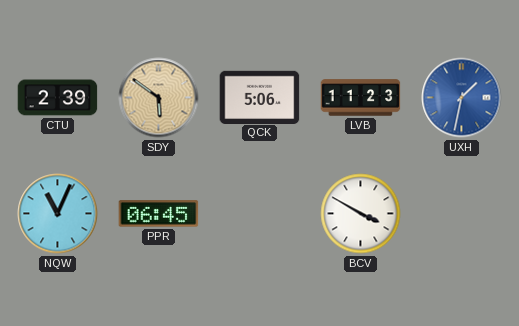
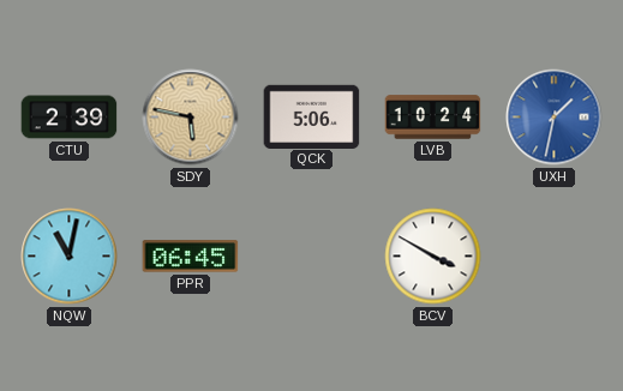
SDY: 5:51 -> 5:47
LVB: 11:23 -> 10:24
NQW: 11:04 -> 11:02
